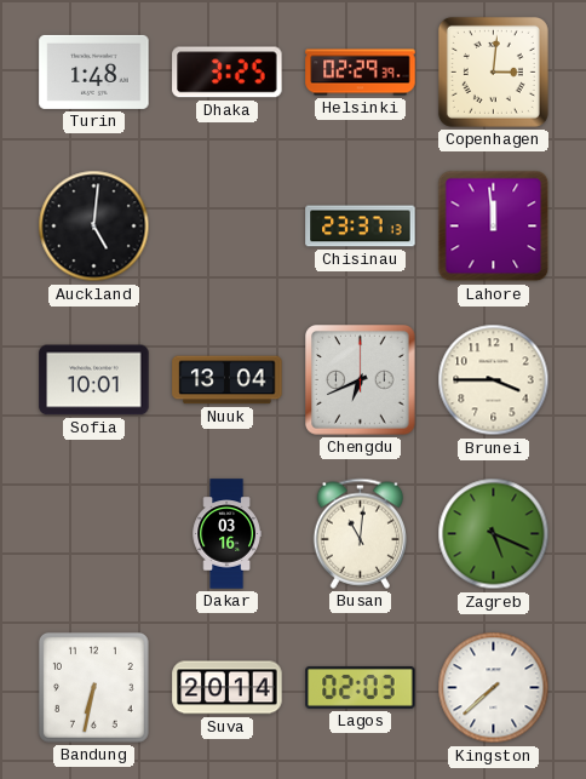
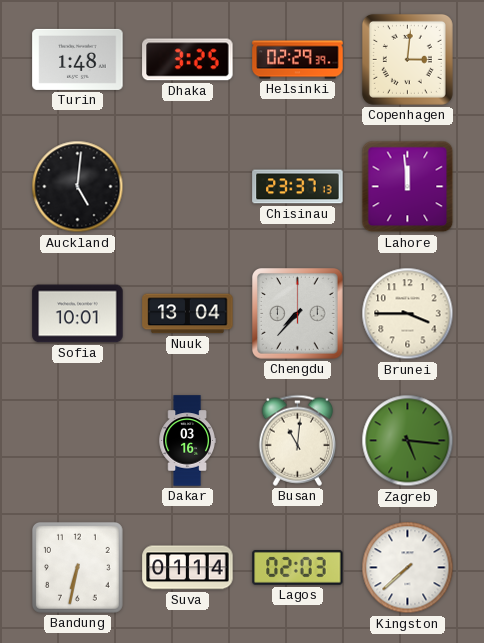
Chengdu: 6:41 -> 7:37
Zagreb: 5:19 -> 5:16
Suva: 20:14 -> 01:14
